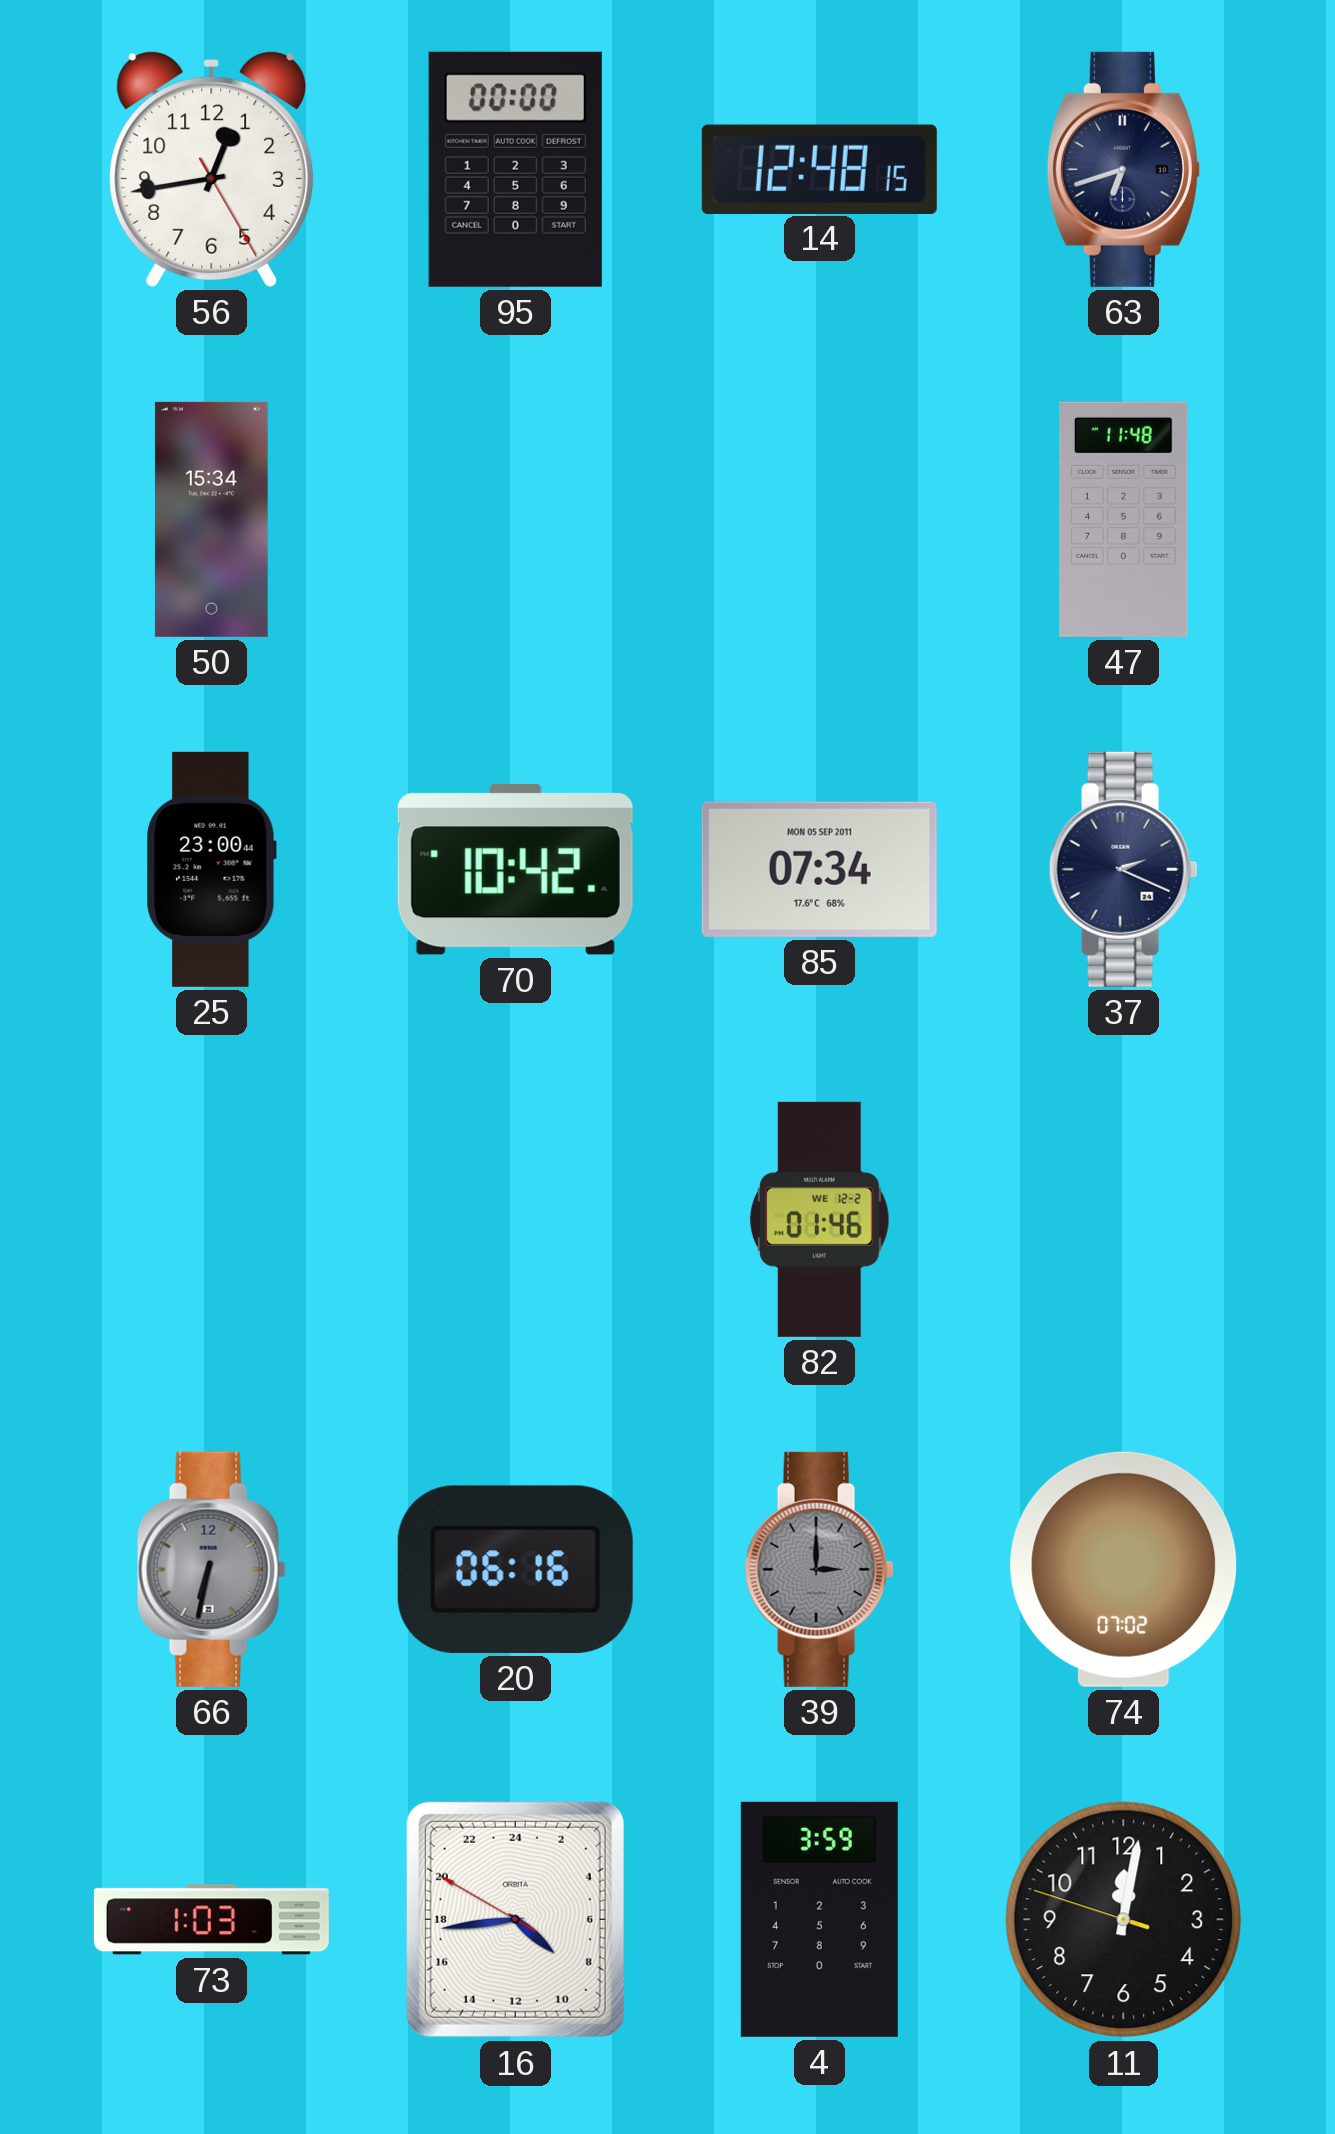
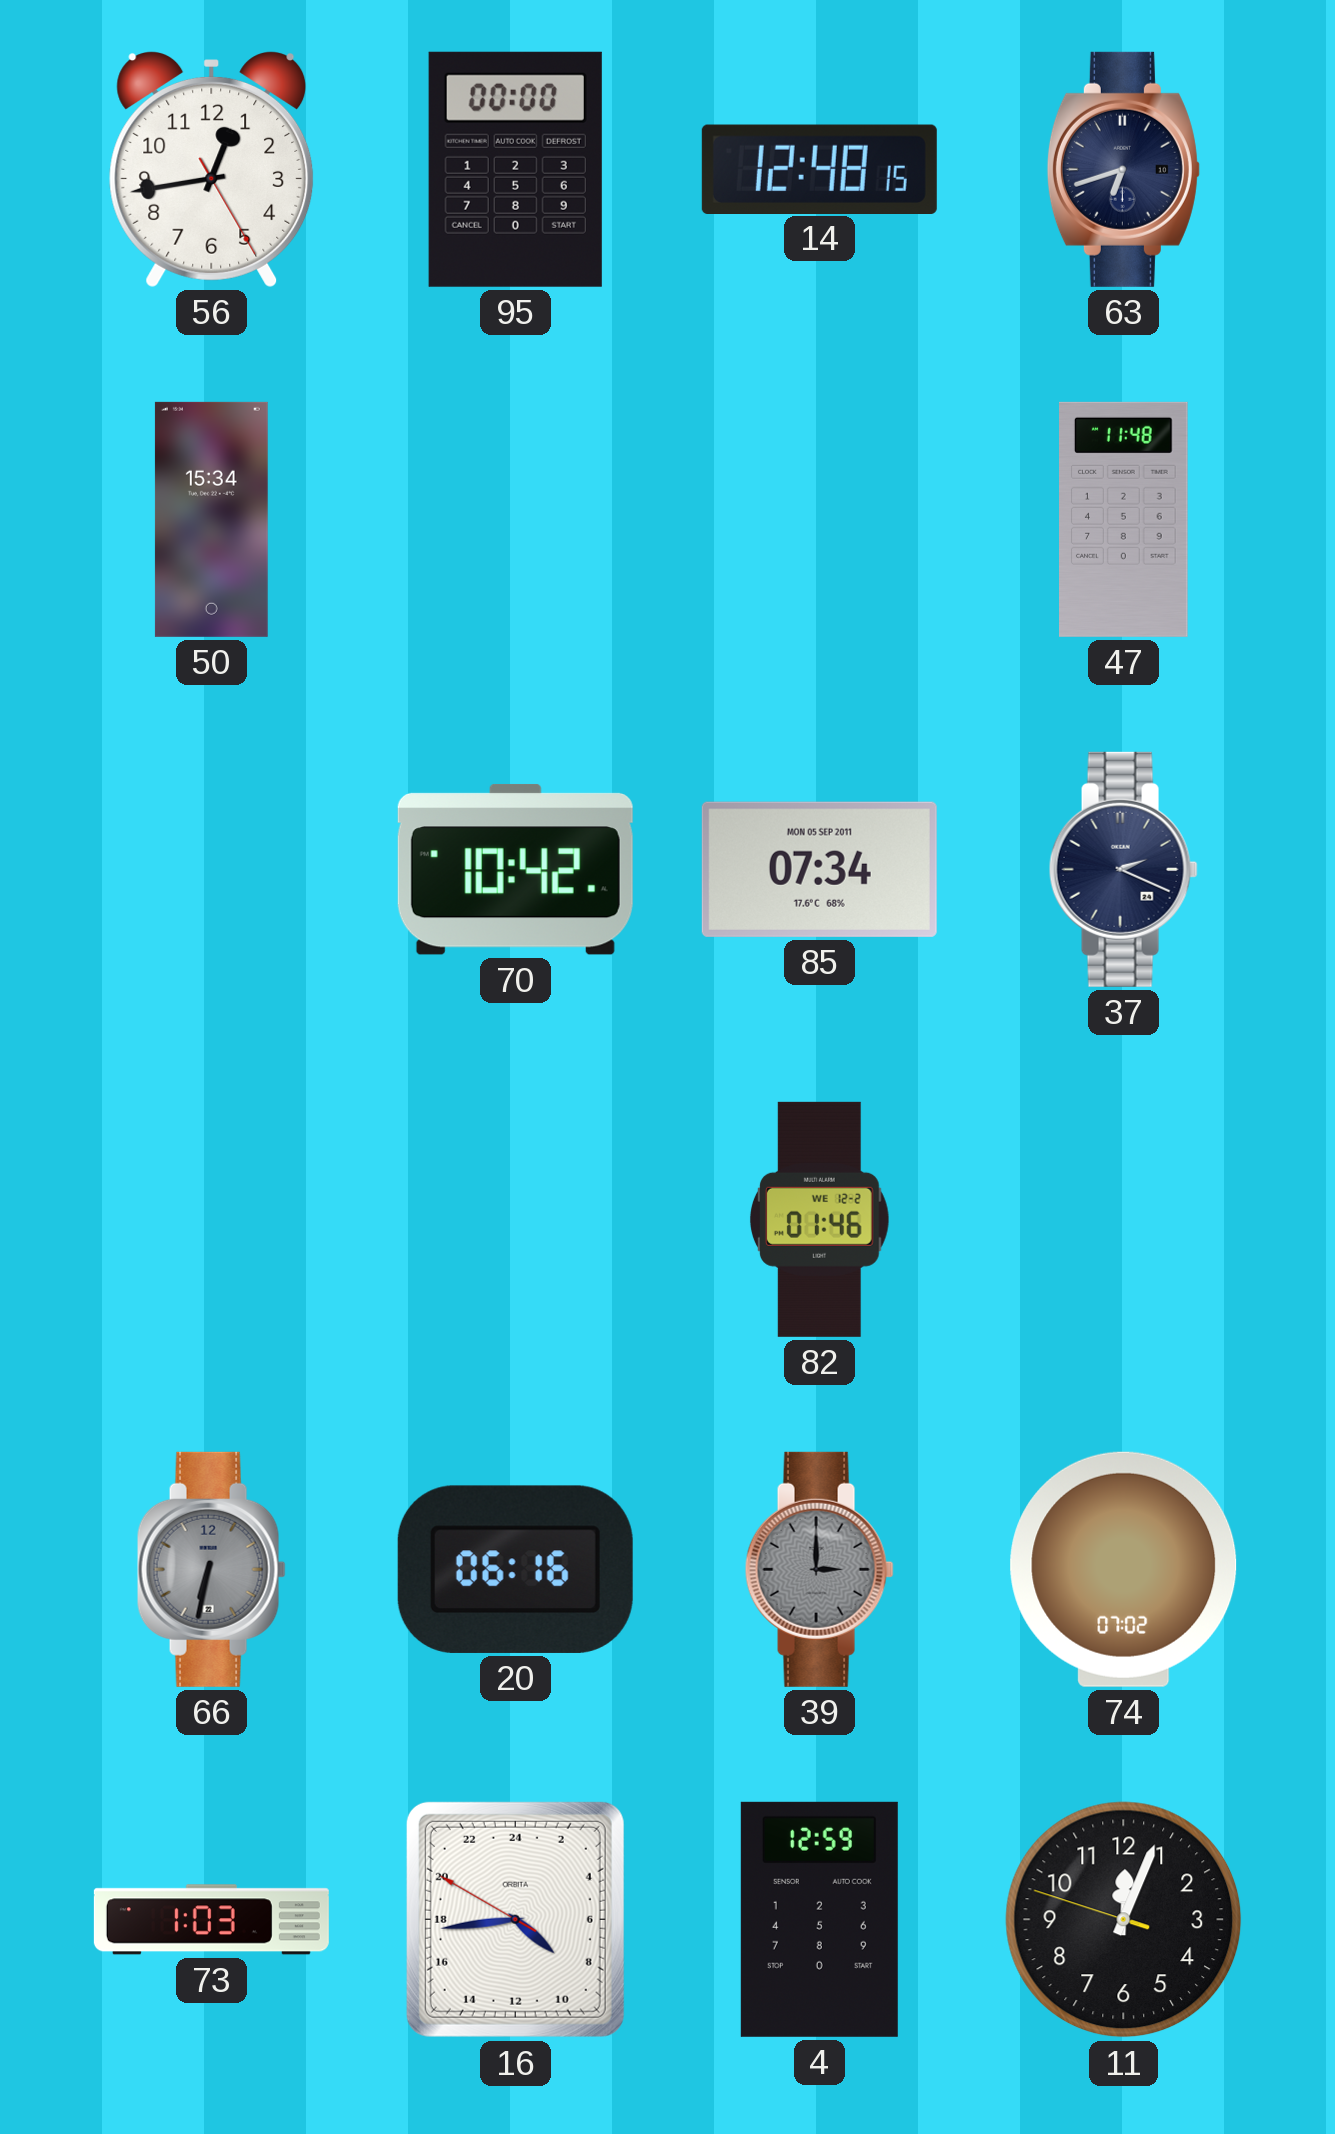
25: 23:00 -> none
4: 3:59 -> 12:59
11: 12:01 -> 12:03
